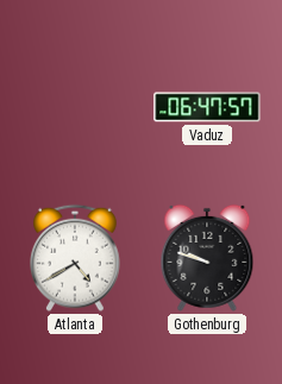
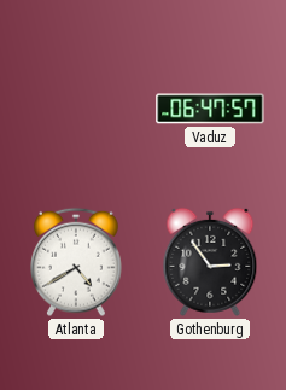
Gothenburg: 9:48 -> 2:54
